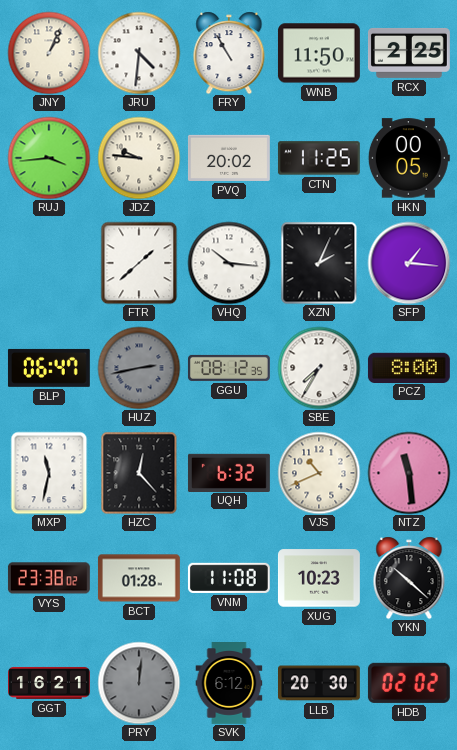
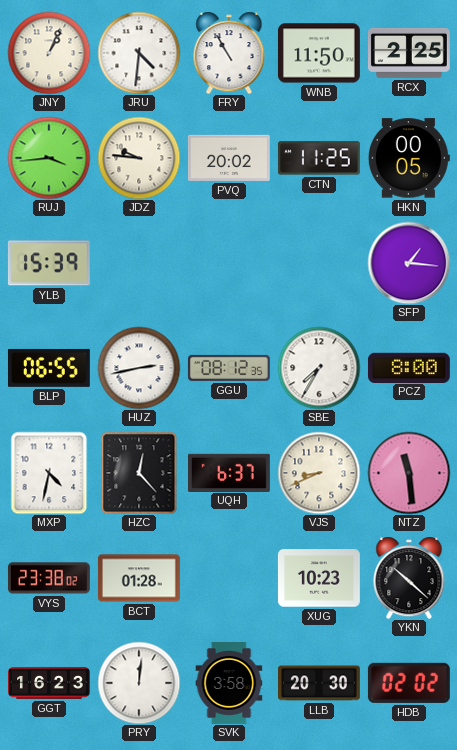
YLB: none -> 15:39
FTR: 1:38 -> none
VHQ: 10:16 -> none
XZN: 2:04 -> none
BLP: 06:47 -> 06:55
HUZ dial: grey -> white
MXP: 11:32 -> 4:32
UQH: 6:32 -> 6:37
VJS: 10:41 -> 8:41
VNM: 11:08 -> none
GGT: 16:21 -> 16:23
PRY dial: grey -> white
SVK: 6:12 -> 3:58
